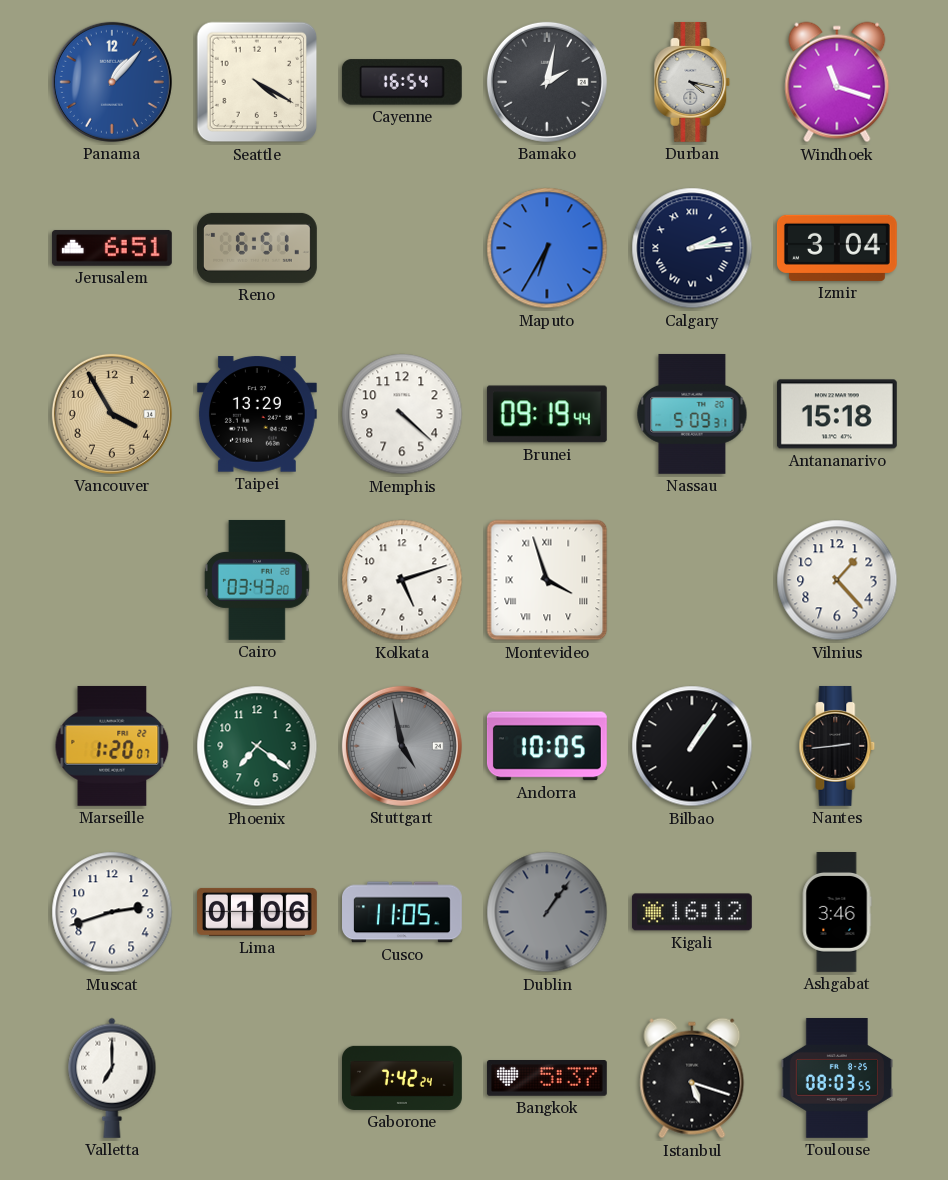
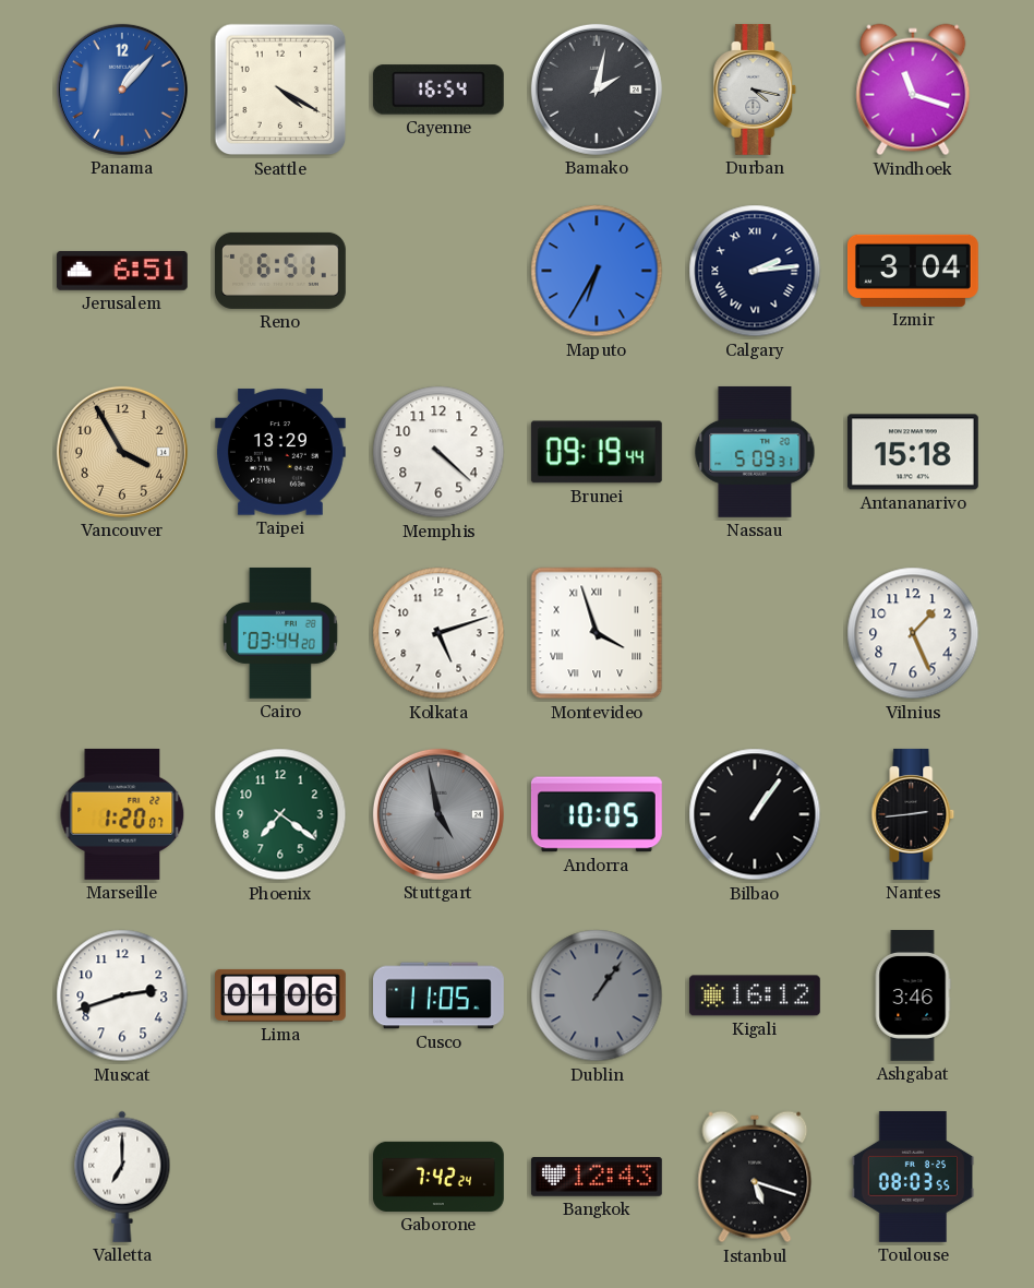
Cairo: 03:43 -> 03:44
Vilnius: 1:23 -> 1:26
Bangkok: 5:37 -> 12:43
